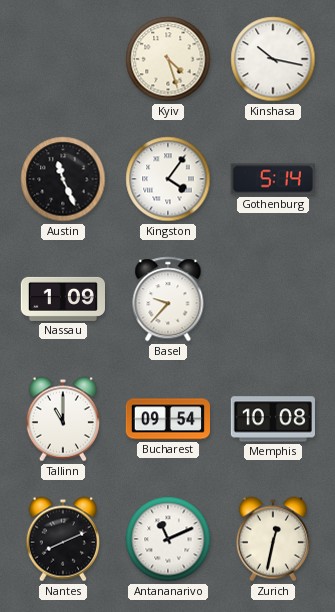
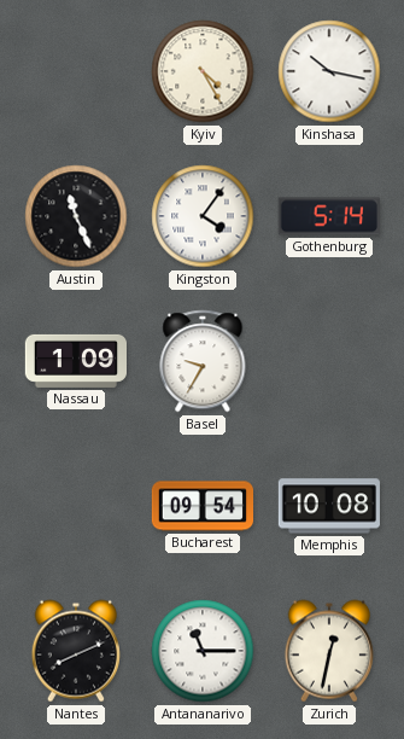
Kyiv: 4:27 -> 4:25
Basel: 9:37 -> 9:35
Tallinn: 11:00 -> none
Antananarivo: 11:11 -> 11:15
